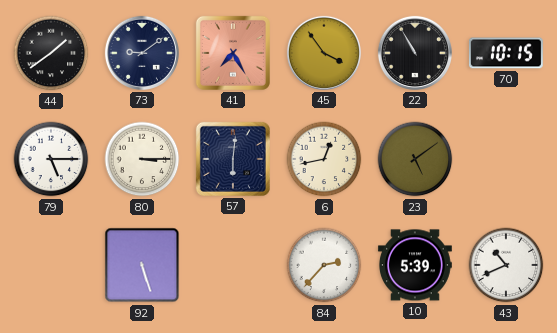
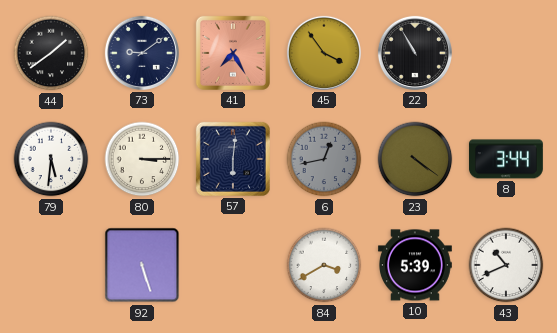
70: 10:15 -> none
79: 5:15 -> 5:31
6 dial: cream -> grey
23: 5:09 -> 4:21
8: none -> 3:44
84: 2:37 -> 3:40
